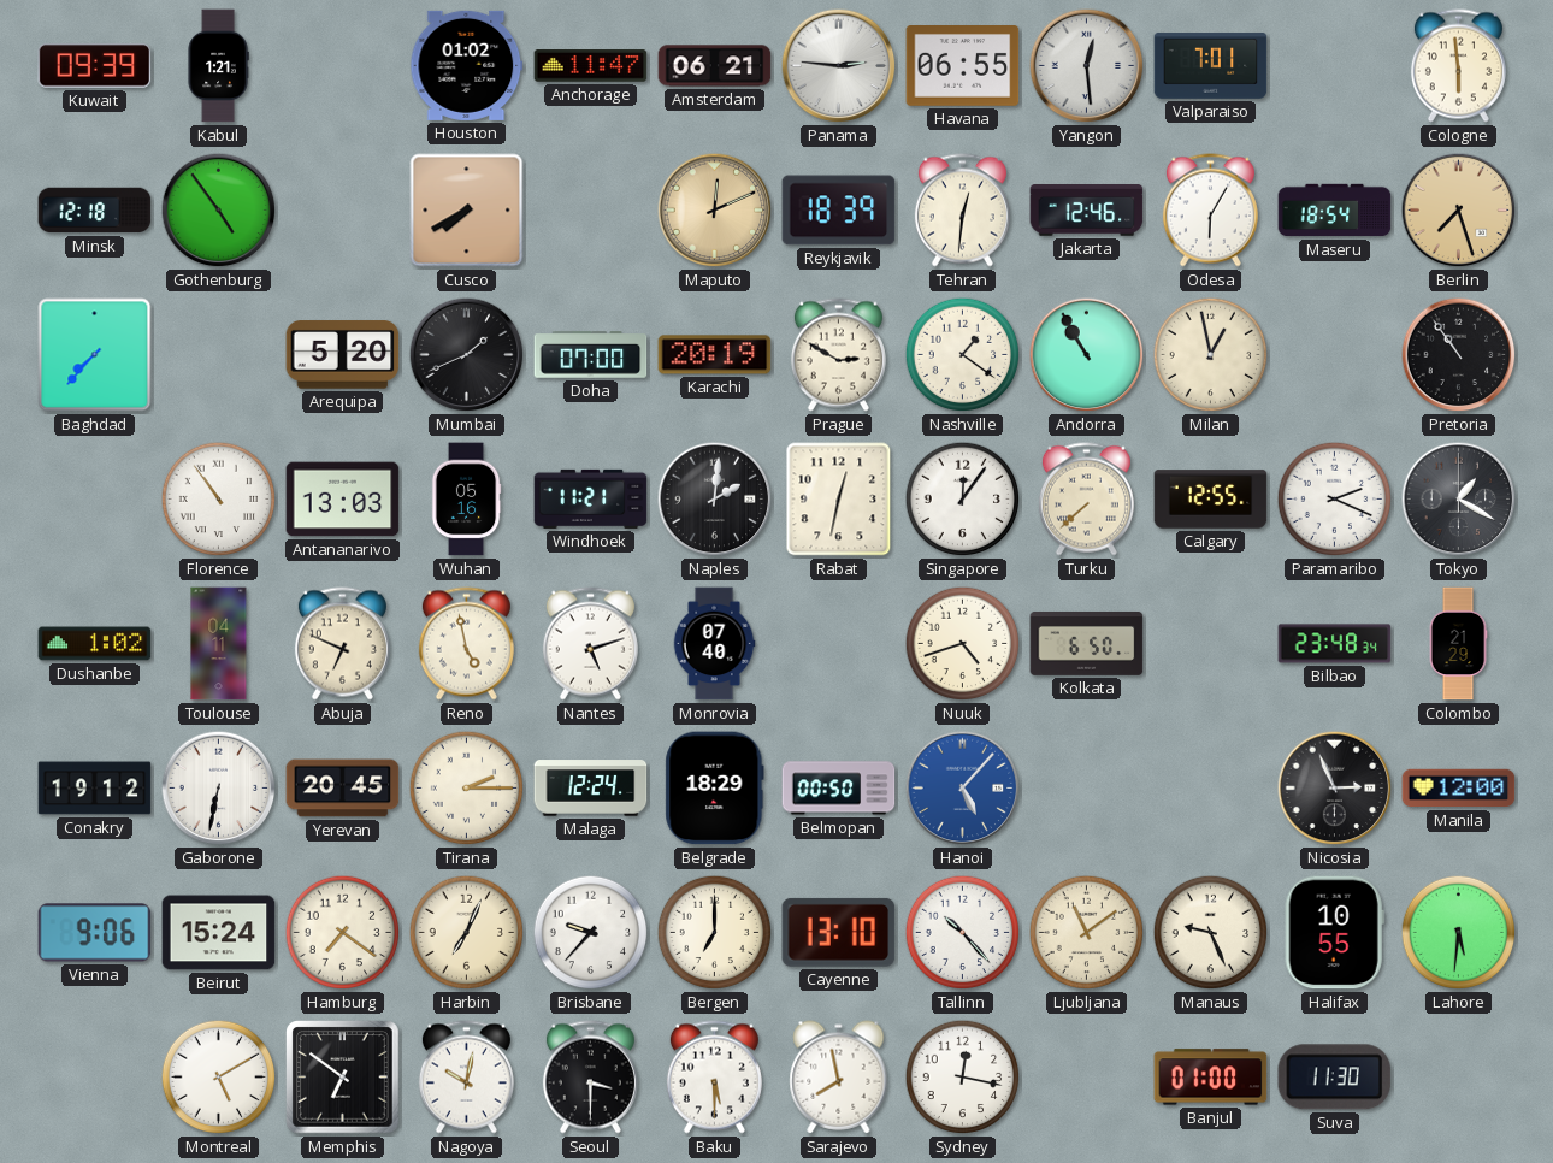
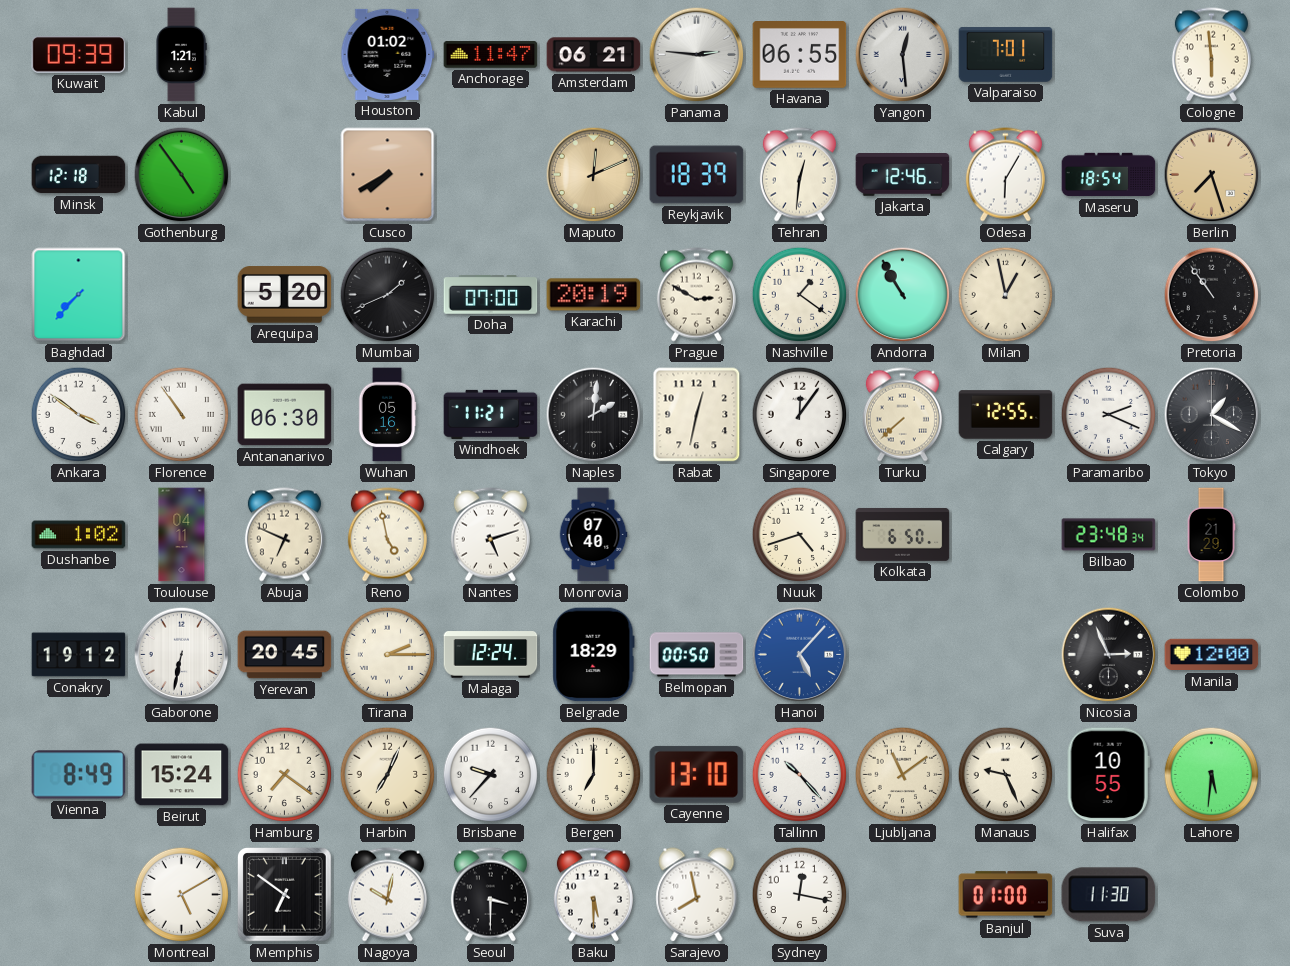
Ankara: none -> 3:51
Antananarivo: 13:03 -> 06:30
Vienna: 9:06 -> 8:49
